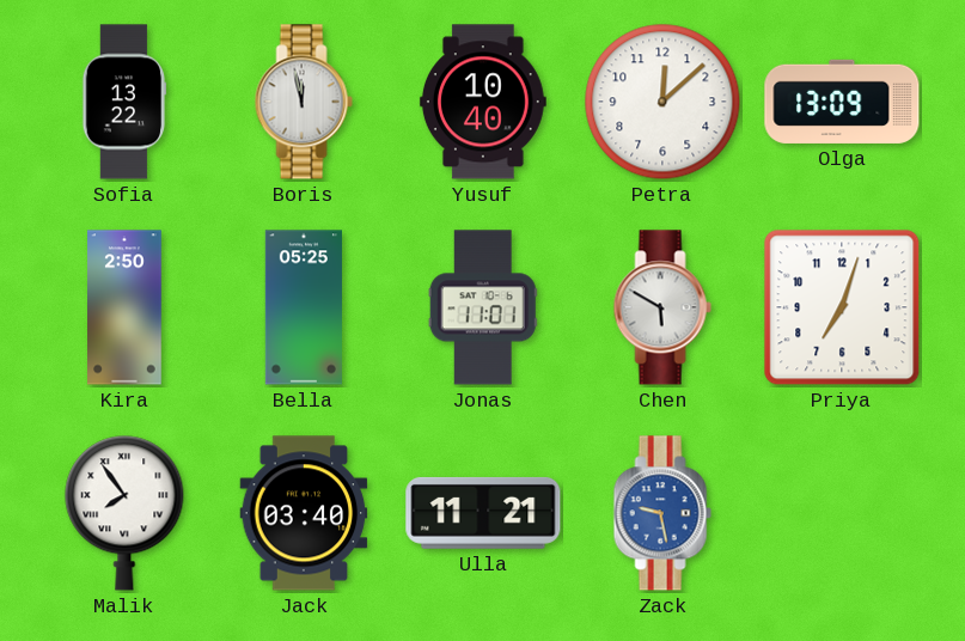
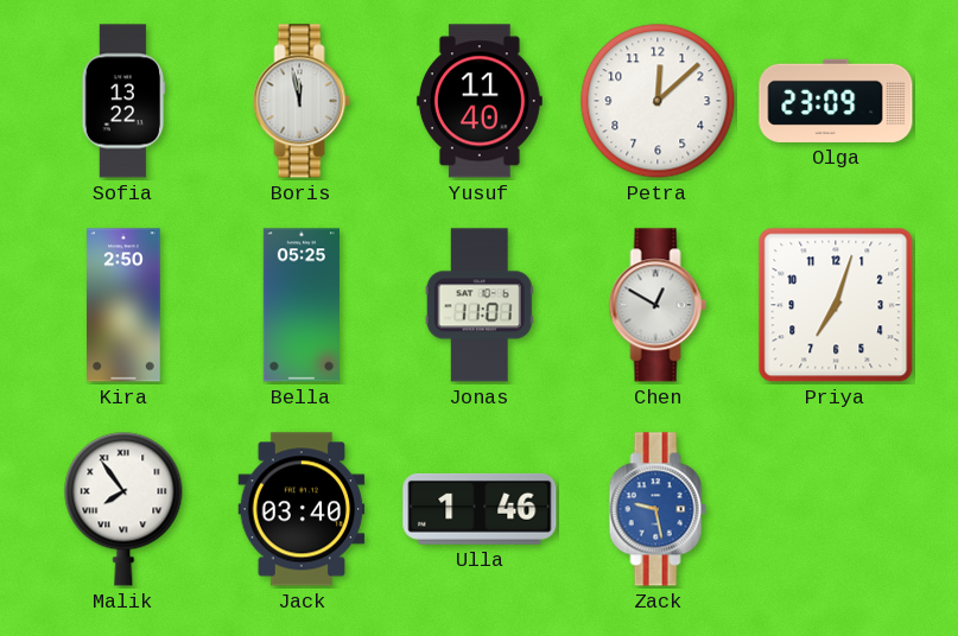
Yusuf: 10:40 -> 11:40
Olga: 13:09 -> 23:09
Chen: 5:50 -> 12:50
Ulla: 11:21 -> 1:46
